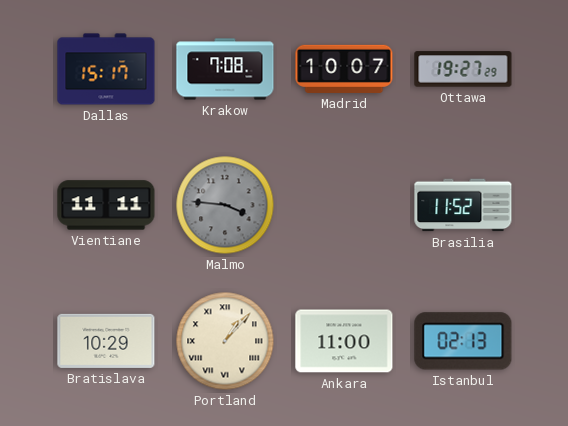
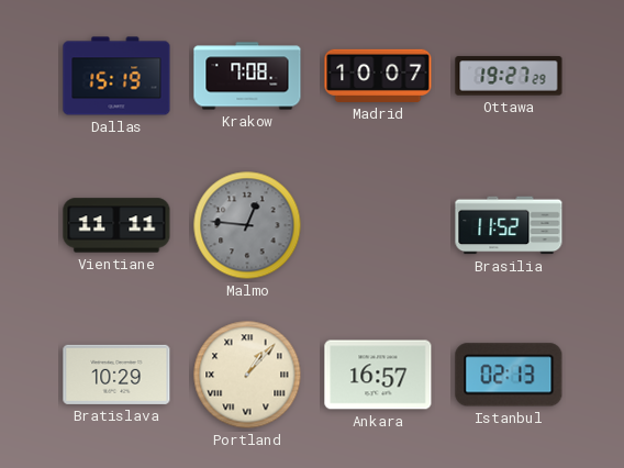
Dallas: 15:17 -> 15:19
Malmo: 3:46 -> 12:46
Ankara: 11:00 -> 16:57
